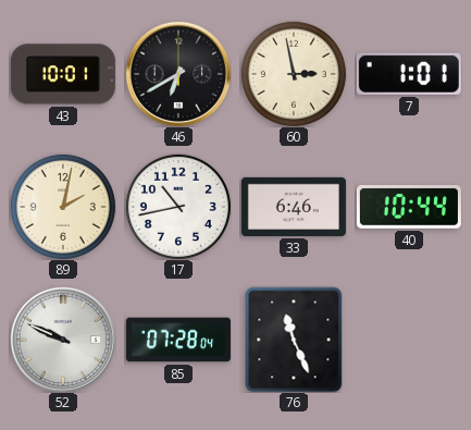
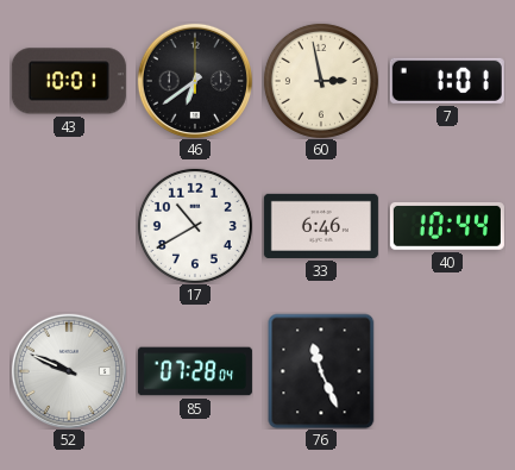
46: 6:40 -> 6:39
89: 2:02 -> none
17: 10:43 -> 10:40
